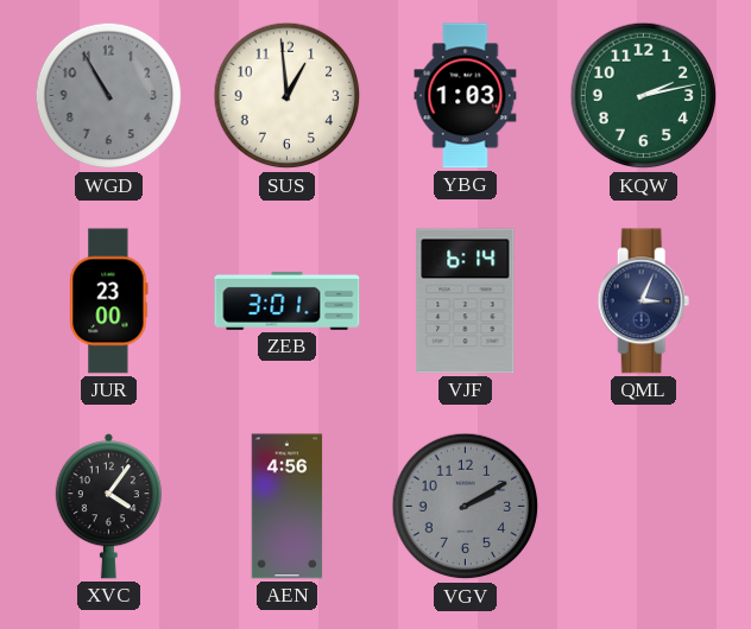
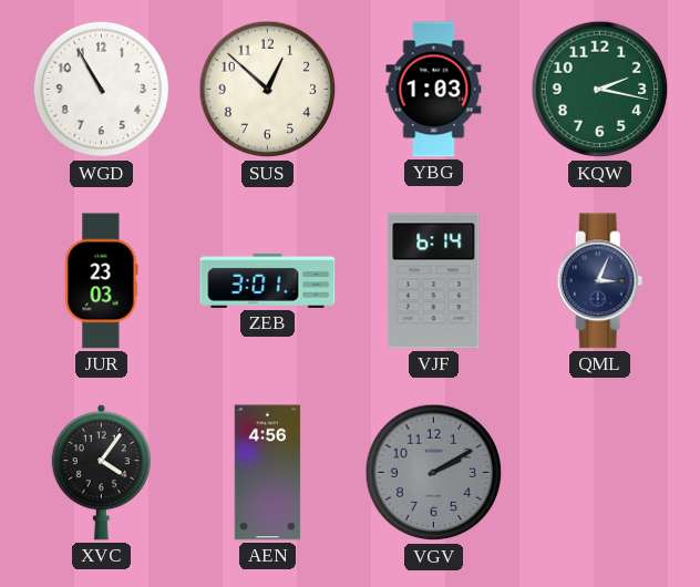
WGD dial: grey -> white
SUS: 12:59 -> 12:52
KQW: 2:13 -> 2:17
JUR: 23:00 -> 23:03
